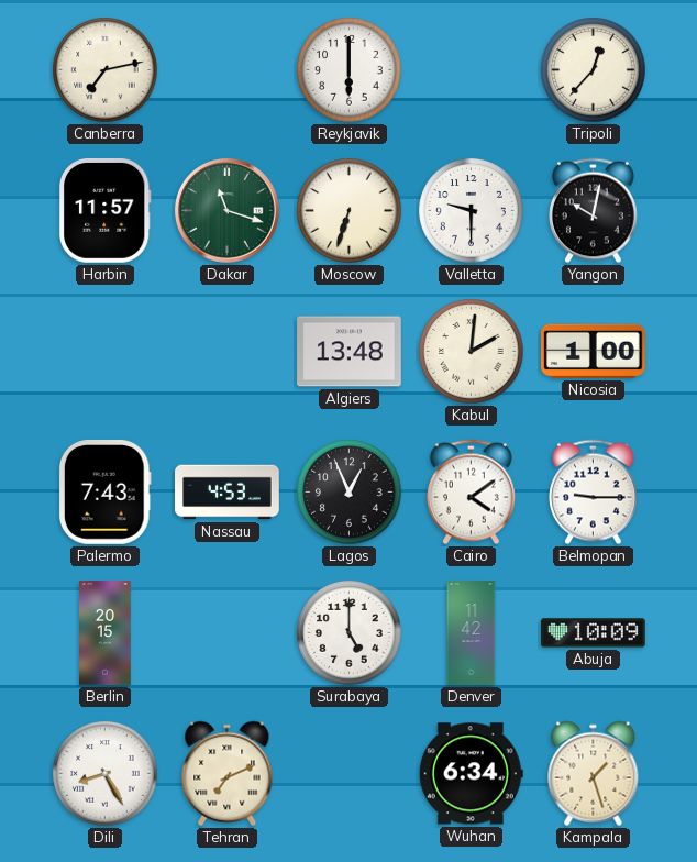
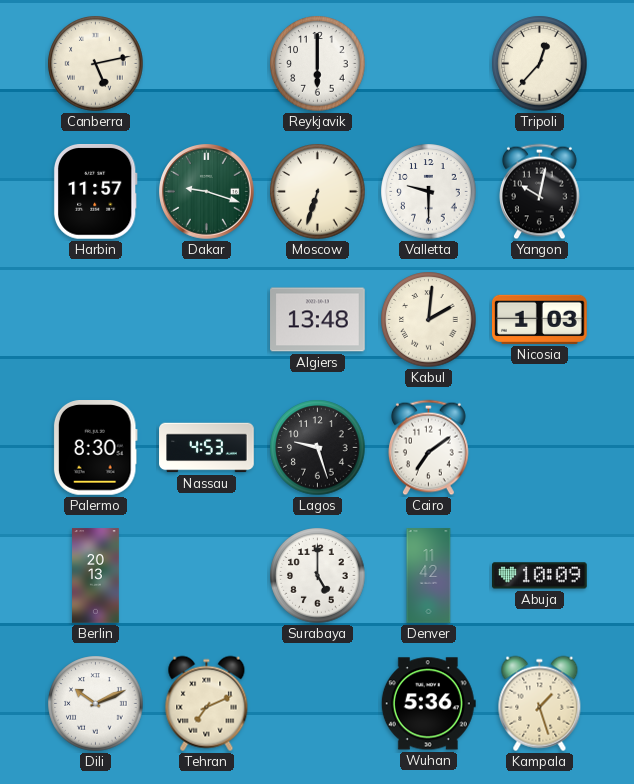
Canberra: 7:13 -> 5:13
Dakar: 11:18 -> 9:18
Nicosia: 1:00 -> 1:03
Palermo: 7:43 -> 8:30
Lagos: 12:56 -> 9:27
Cairo: 4:09 -> 7:09
Belmopan: 9:15 -> none
Berlin: 20:15 -> 20:13
Dili: 8:25 -> 10:11
Wuhan: 6:34 -> 5:36
